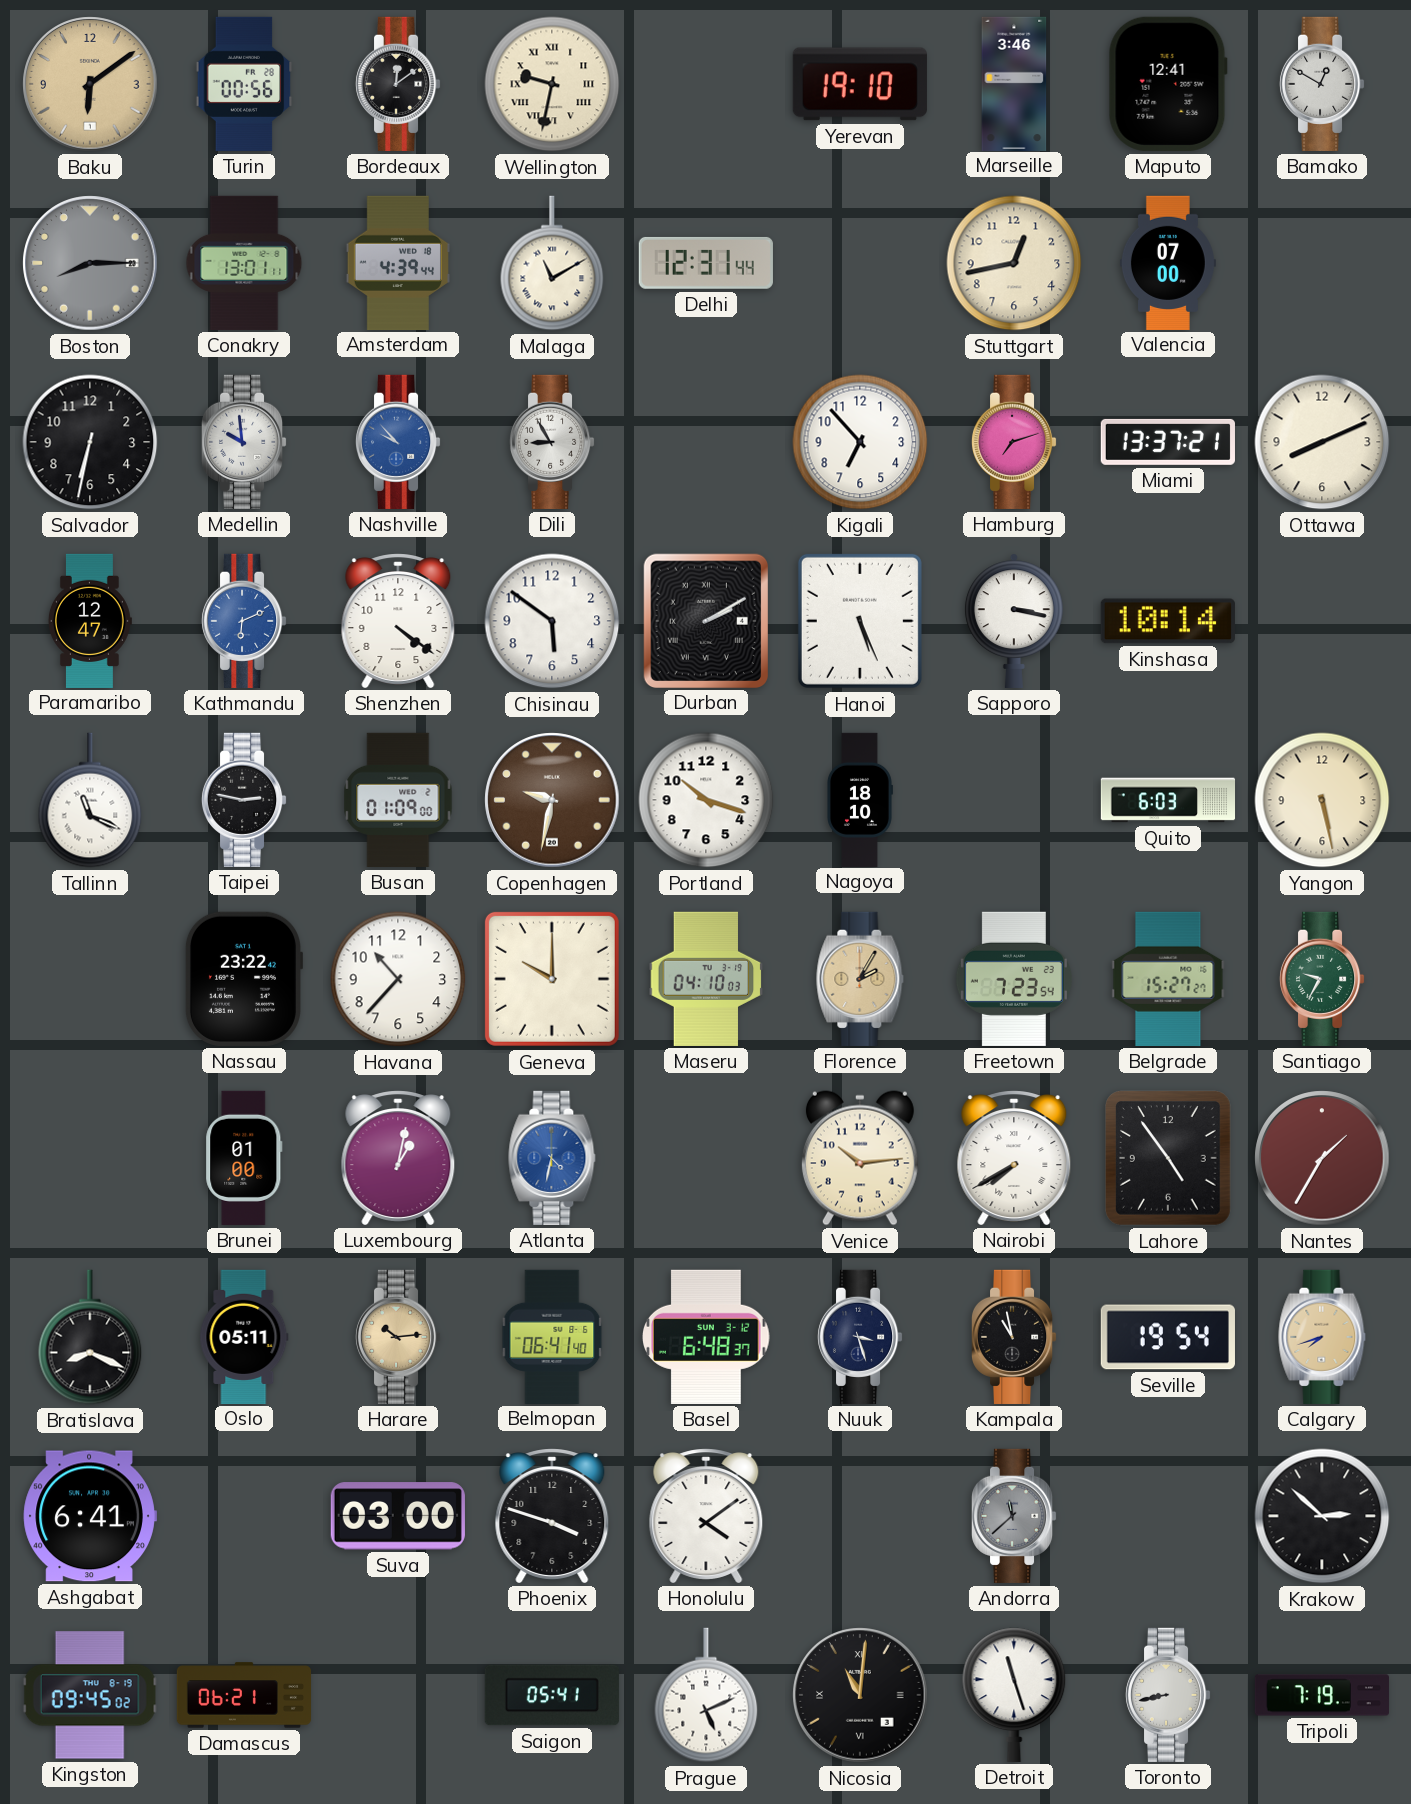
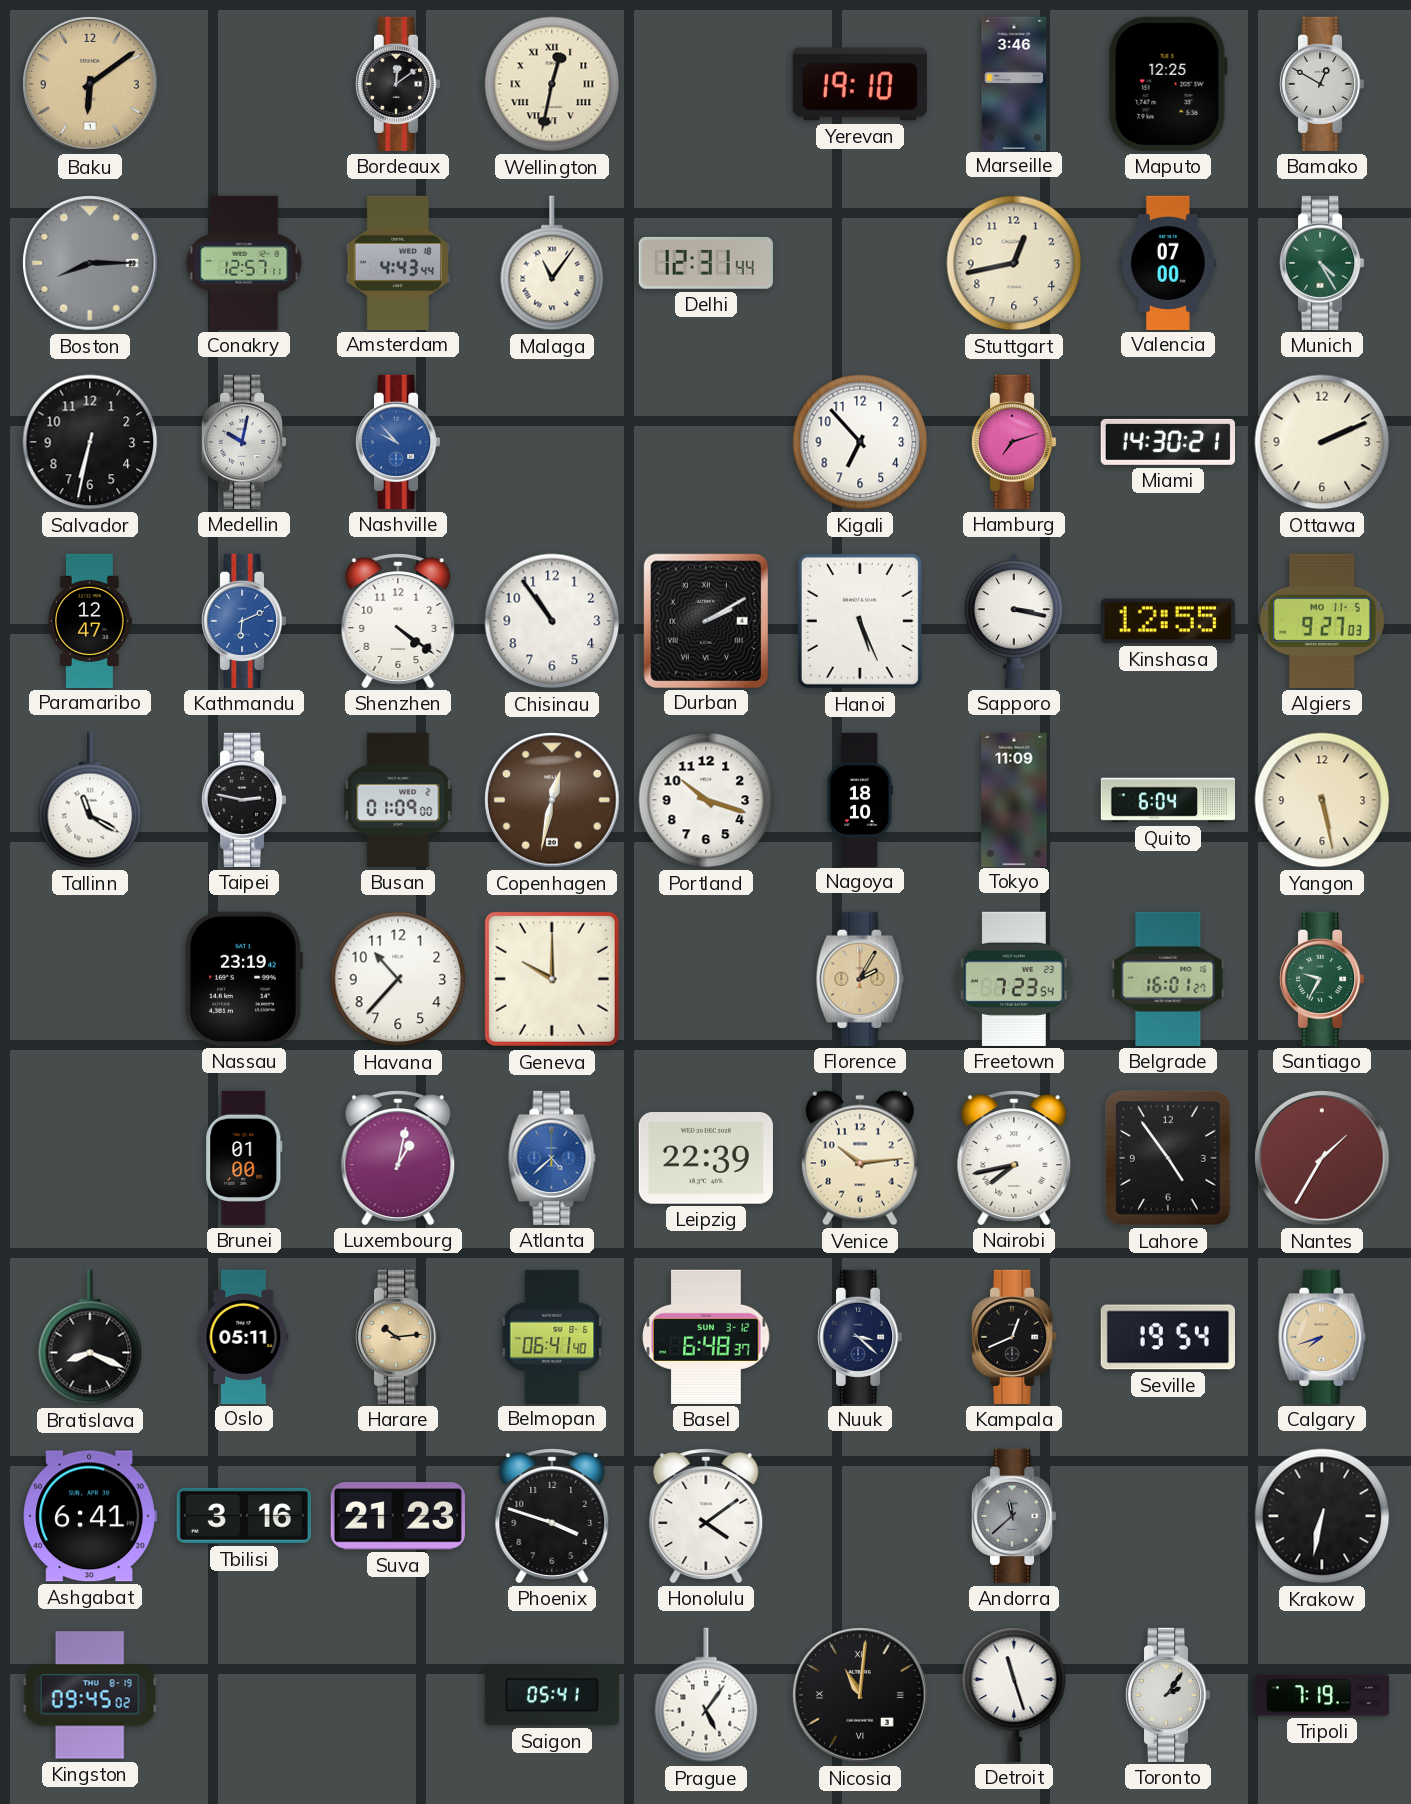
Turin: 00:56 -> none
Wellington: 9:32 -> 12:32
Maputo: 12:41 -> 12:25
Conakry: 13:01 -> 12:57
Amsterdam: 4:39 -> 4:43
Malaga: 11:10 -> 11:06
Munich: none -> 4:25
Medellin: 9:59 -> 10:02
Dili: 8:55 -> none
Miami: 13:37 -> 14:30
Ottawa: 8:11 -> 2:11
Chisinau: 5:51 -> 10:54
Kinshasa: 10:14 -> 12:55
Algiers: none -> 9:27
Tallinn: 11:19 -> 11:20
Copenhagen: 9:32 -> 12:32
Tokyo: none -> 11:09
Quito: 6:03 -> 6:04
Nassau: 23:22 -> 23:19
Maseru: 04:10 -> none
Belgrade: 15:27 -> 16:01
Atlanta: 4:32 -> 4:38
Leipzig: none -> 22:39
Nairobi: 7:40 -> 7:43
Nuuk: 3:27 -> 3:22
Kampala: 10:58 -> 12:41
Tbilisi: none -> 3:16
Suva: 03:00 -> 21:23
Krakow: 2:52 -> 6:32
Damascus: 06:21 -> none
Prague: 5:11 -> 5:06
Toronto: 8:43 -> 2:06
